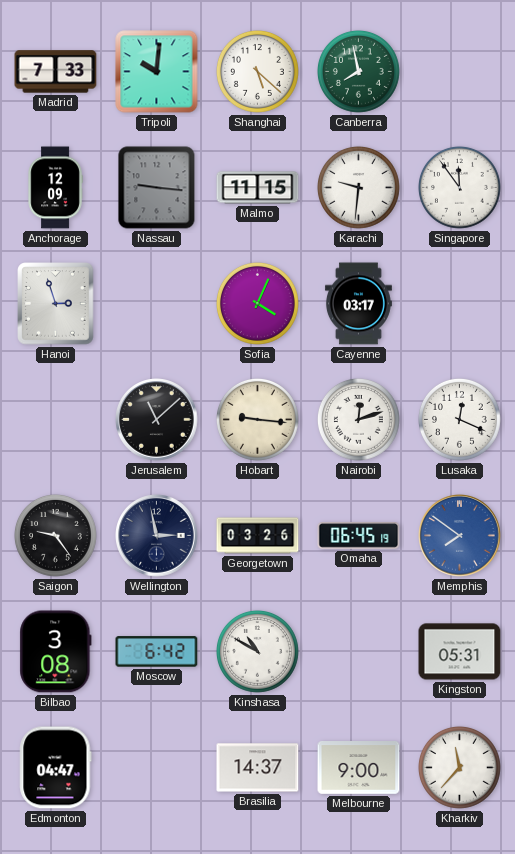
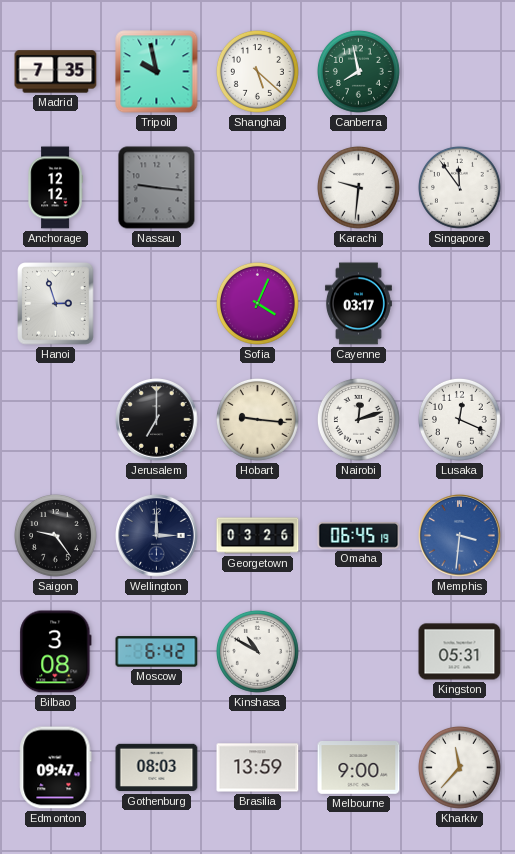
Madrid: 7:33 -> 7:35
Tripoli: 10:01 -> 9:58
Anchorage: 12:09 -> 12:12
Malmo: 11:15 -> none
Jerusalem: 11:08 -> 7:00
Wellington: 2:58 -> 3:00
Memphis: 7:51 -> 3:31
Edmonton: 04:47 -> 09:47
Gothenburg: none -> 08:03
Brasilia: 14:37 -> 13:59
